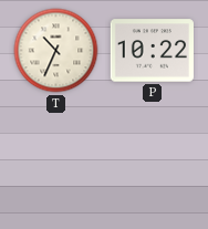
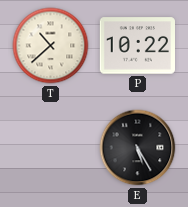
T: 10:34 -> 10:38
E: none -> 5:25
